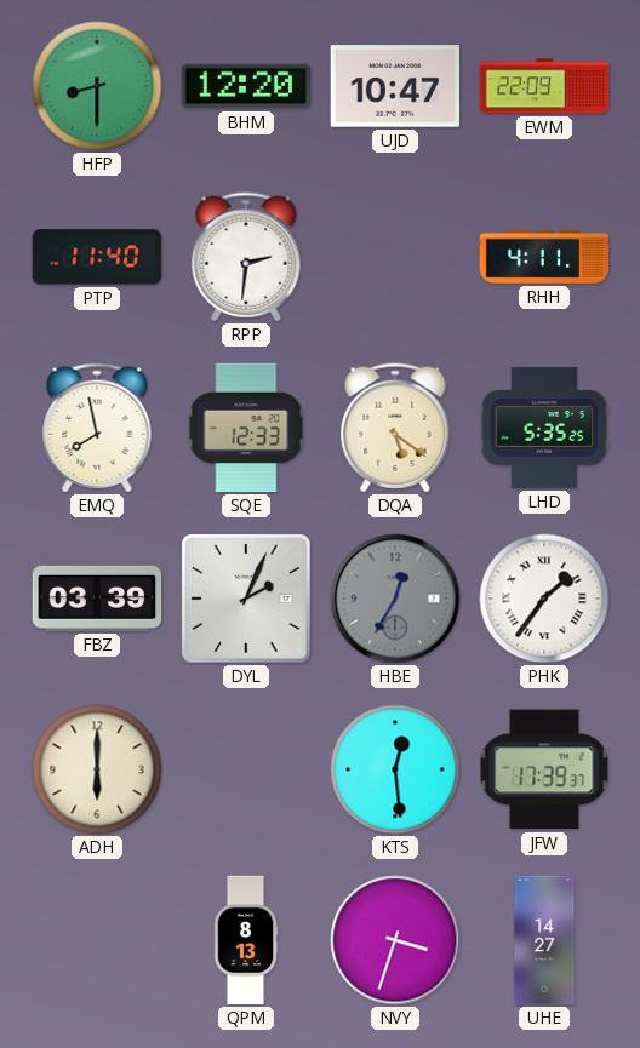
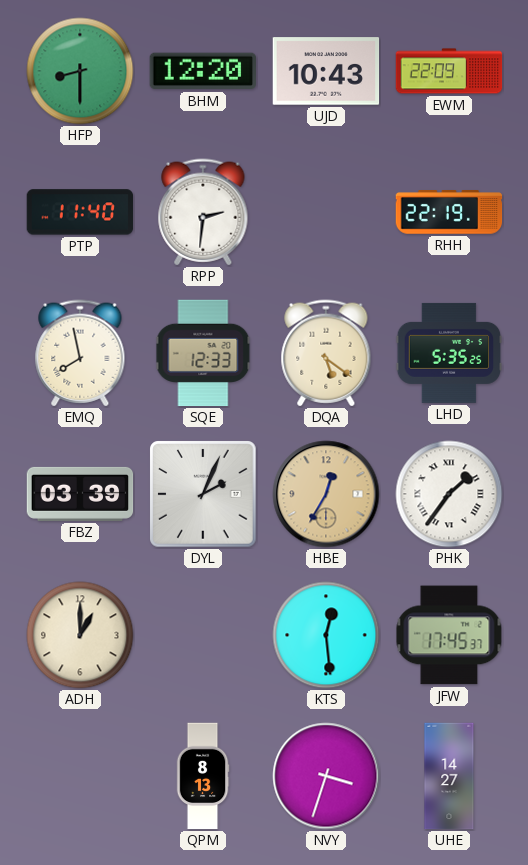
UJD: 10:47 -> 10:43
RHH: 4:11 -> 22:19
HBE dial: grey -> champagne
ADH: 6:00 -> 1:00
JFW: 17:39 -> 17:45
